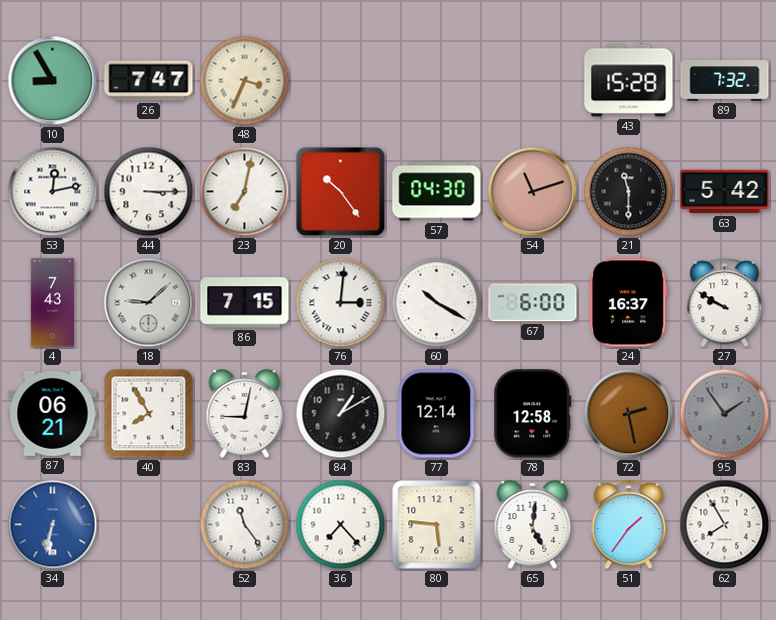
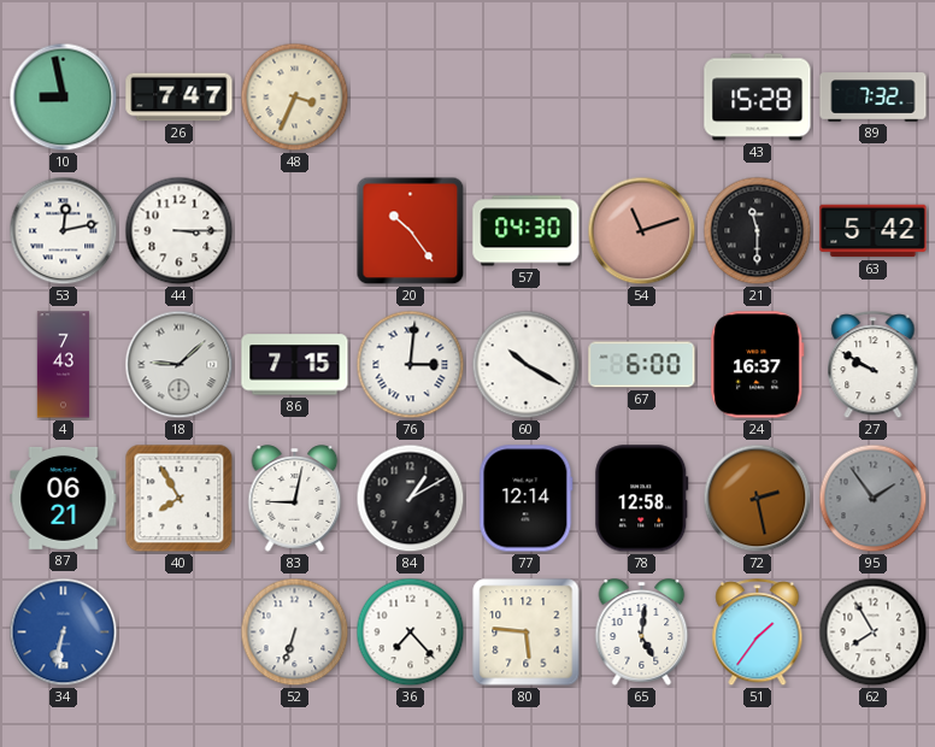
10: 8:55 -> 8:58
23: 7:02 -> none
52: 11:24 -> 6:33
